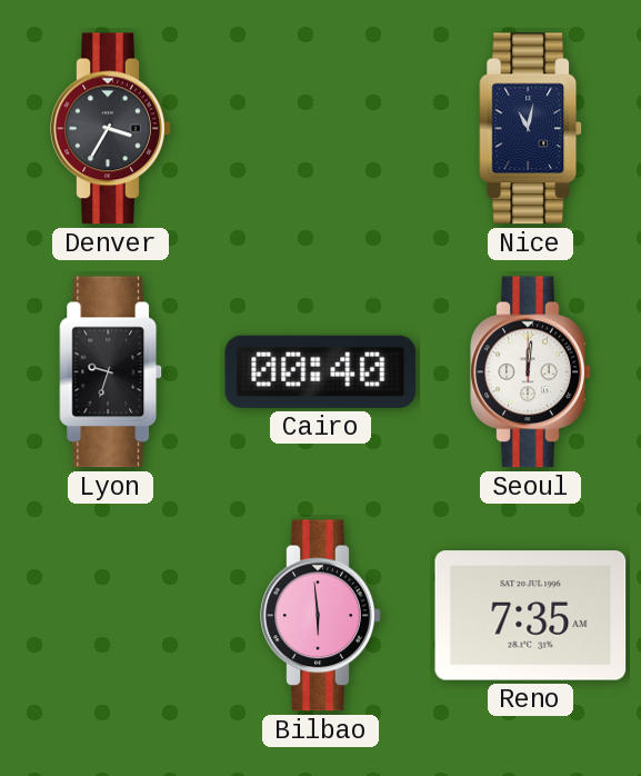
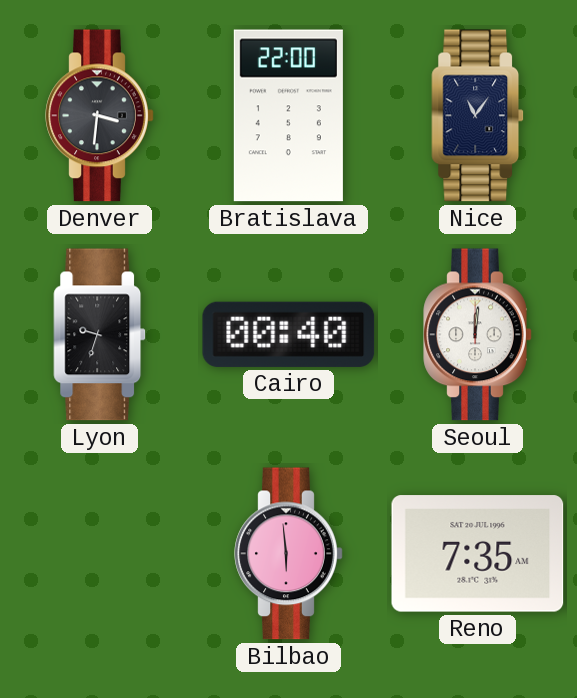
Denver: 3:35 -> 3:31
Bratislava: none -> 22:00
Nice: 11:02 -> 11:06
